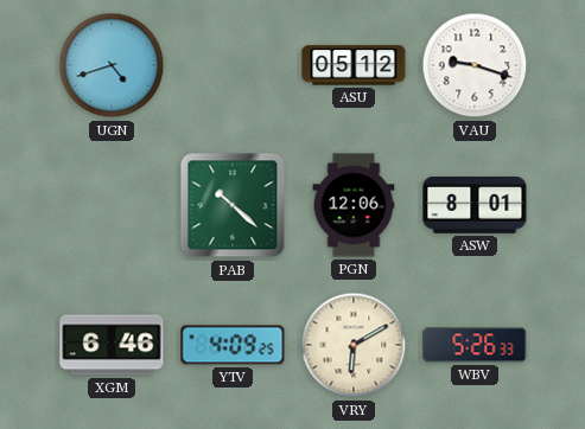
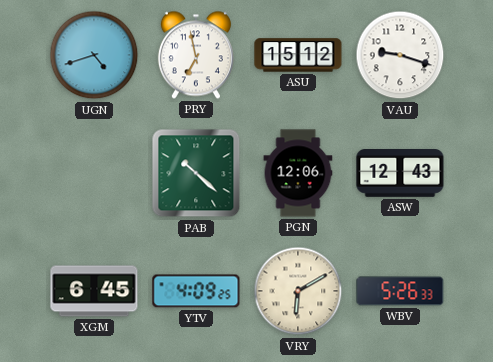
PRY: none -> 6:58
ASU: 05:12 -> 15:12
ASW: 8:01 -> 12:43
XGM: 6:46 -> 6:45
